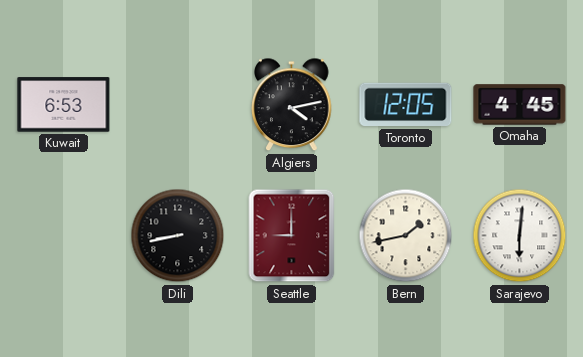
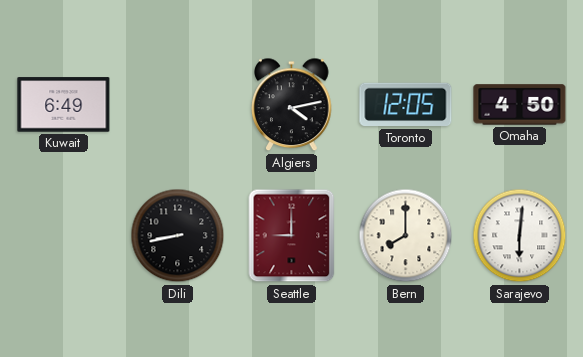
Kuwait: 6:53 -> 6:49
Omaha: 4:45 -> 4:50
Bern: 1:43 -> 8:00
